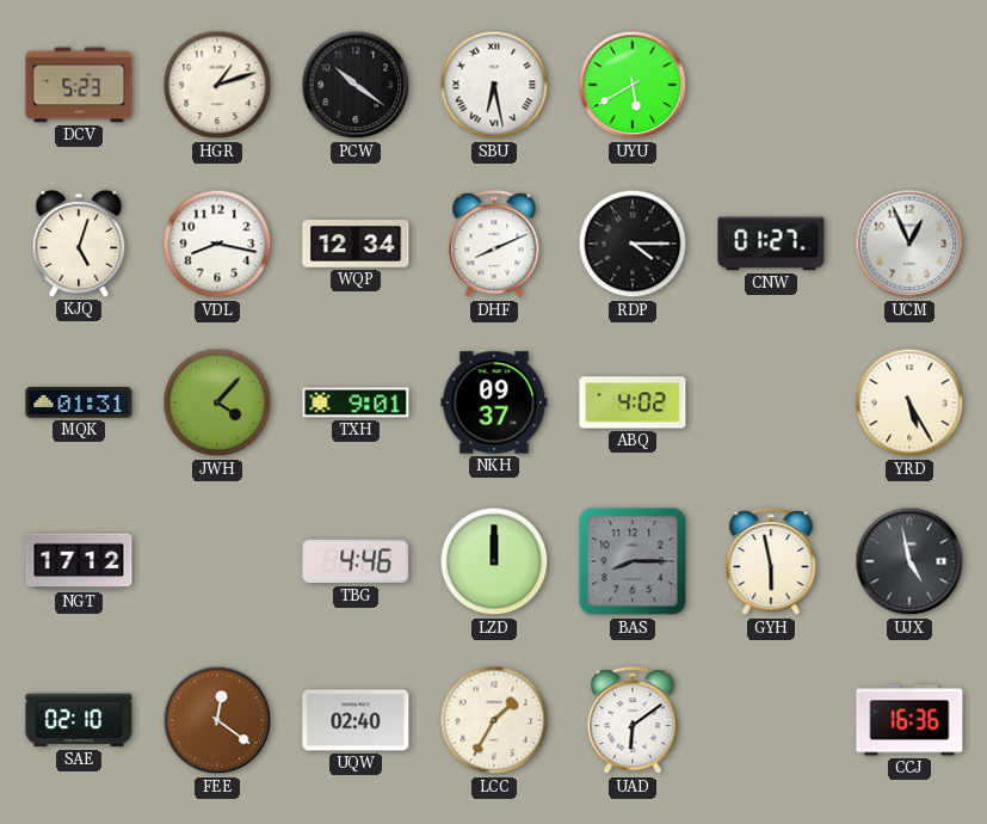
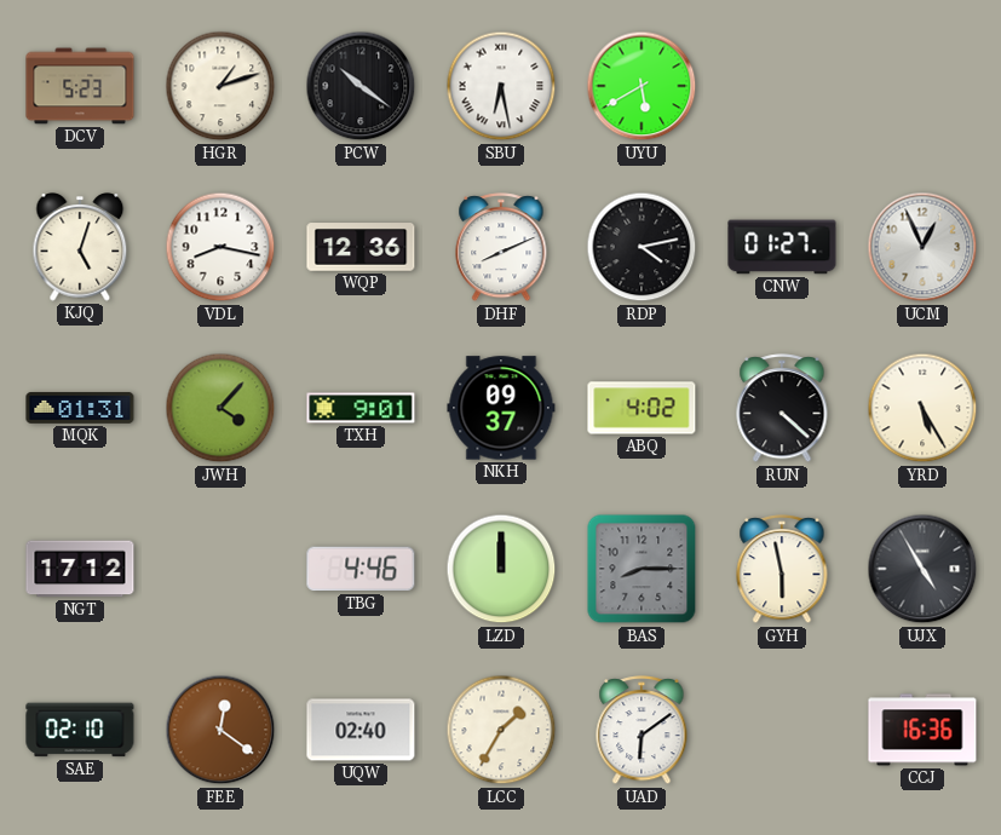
WQP: 12:34 -> 12:36
RDP: 4:15 -> 4:13
RUN: none -> 4:22
UJX: 4:58 -> 4:55
